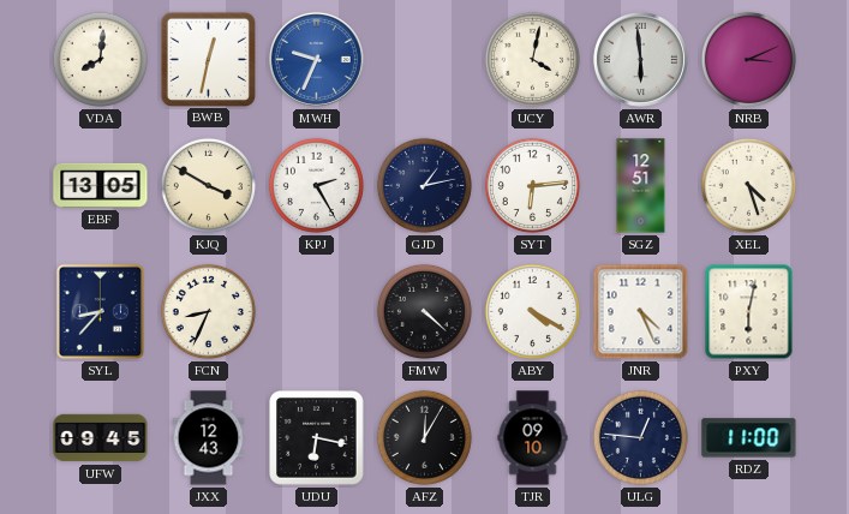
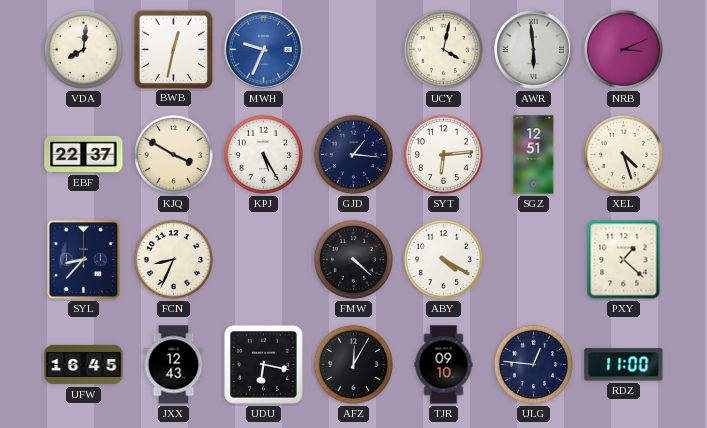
EBF: 13:05 -> 22:37
KPJ: 2:25 -> 5:25
GJD: 1:13 -> 1:16
JNR: 4:26 -> none
PXY: 6:02 -> 1:22
UFW: 09:45 -> 16:45
